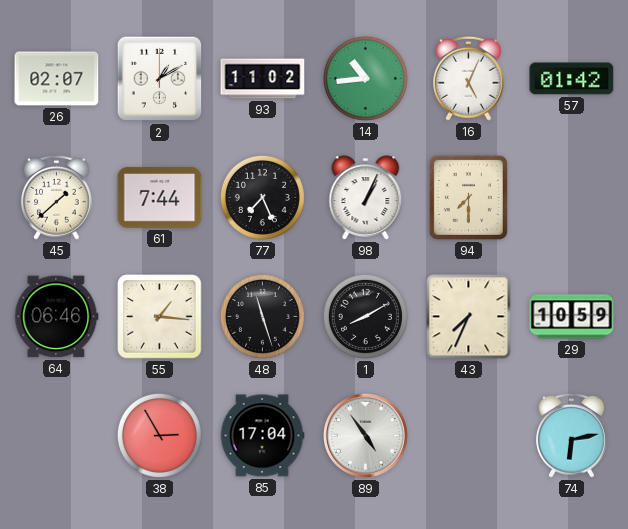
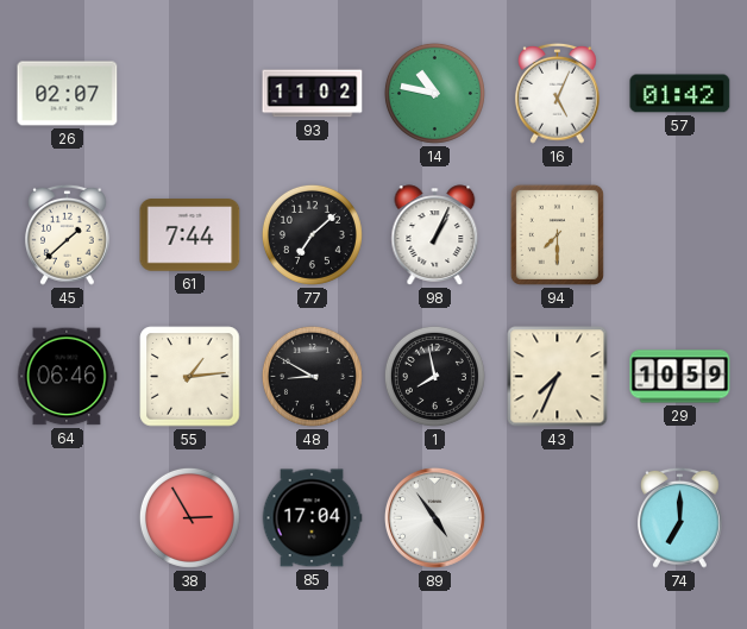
2: 1:10 -> none
14: 10:44 -> 10:47
77: 7:26 -> 7:08
55: 1:16 -> 1:14
48: 11:27 -> 8:50
1: 8:10 -> 7:58
74: 6:13 -> 7:00
